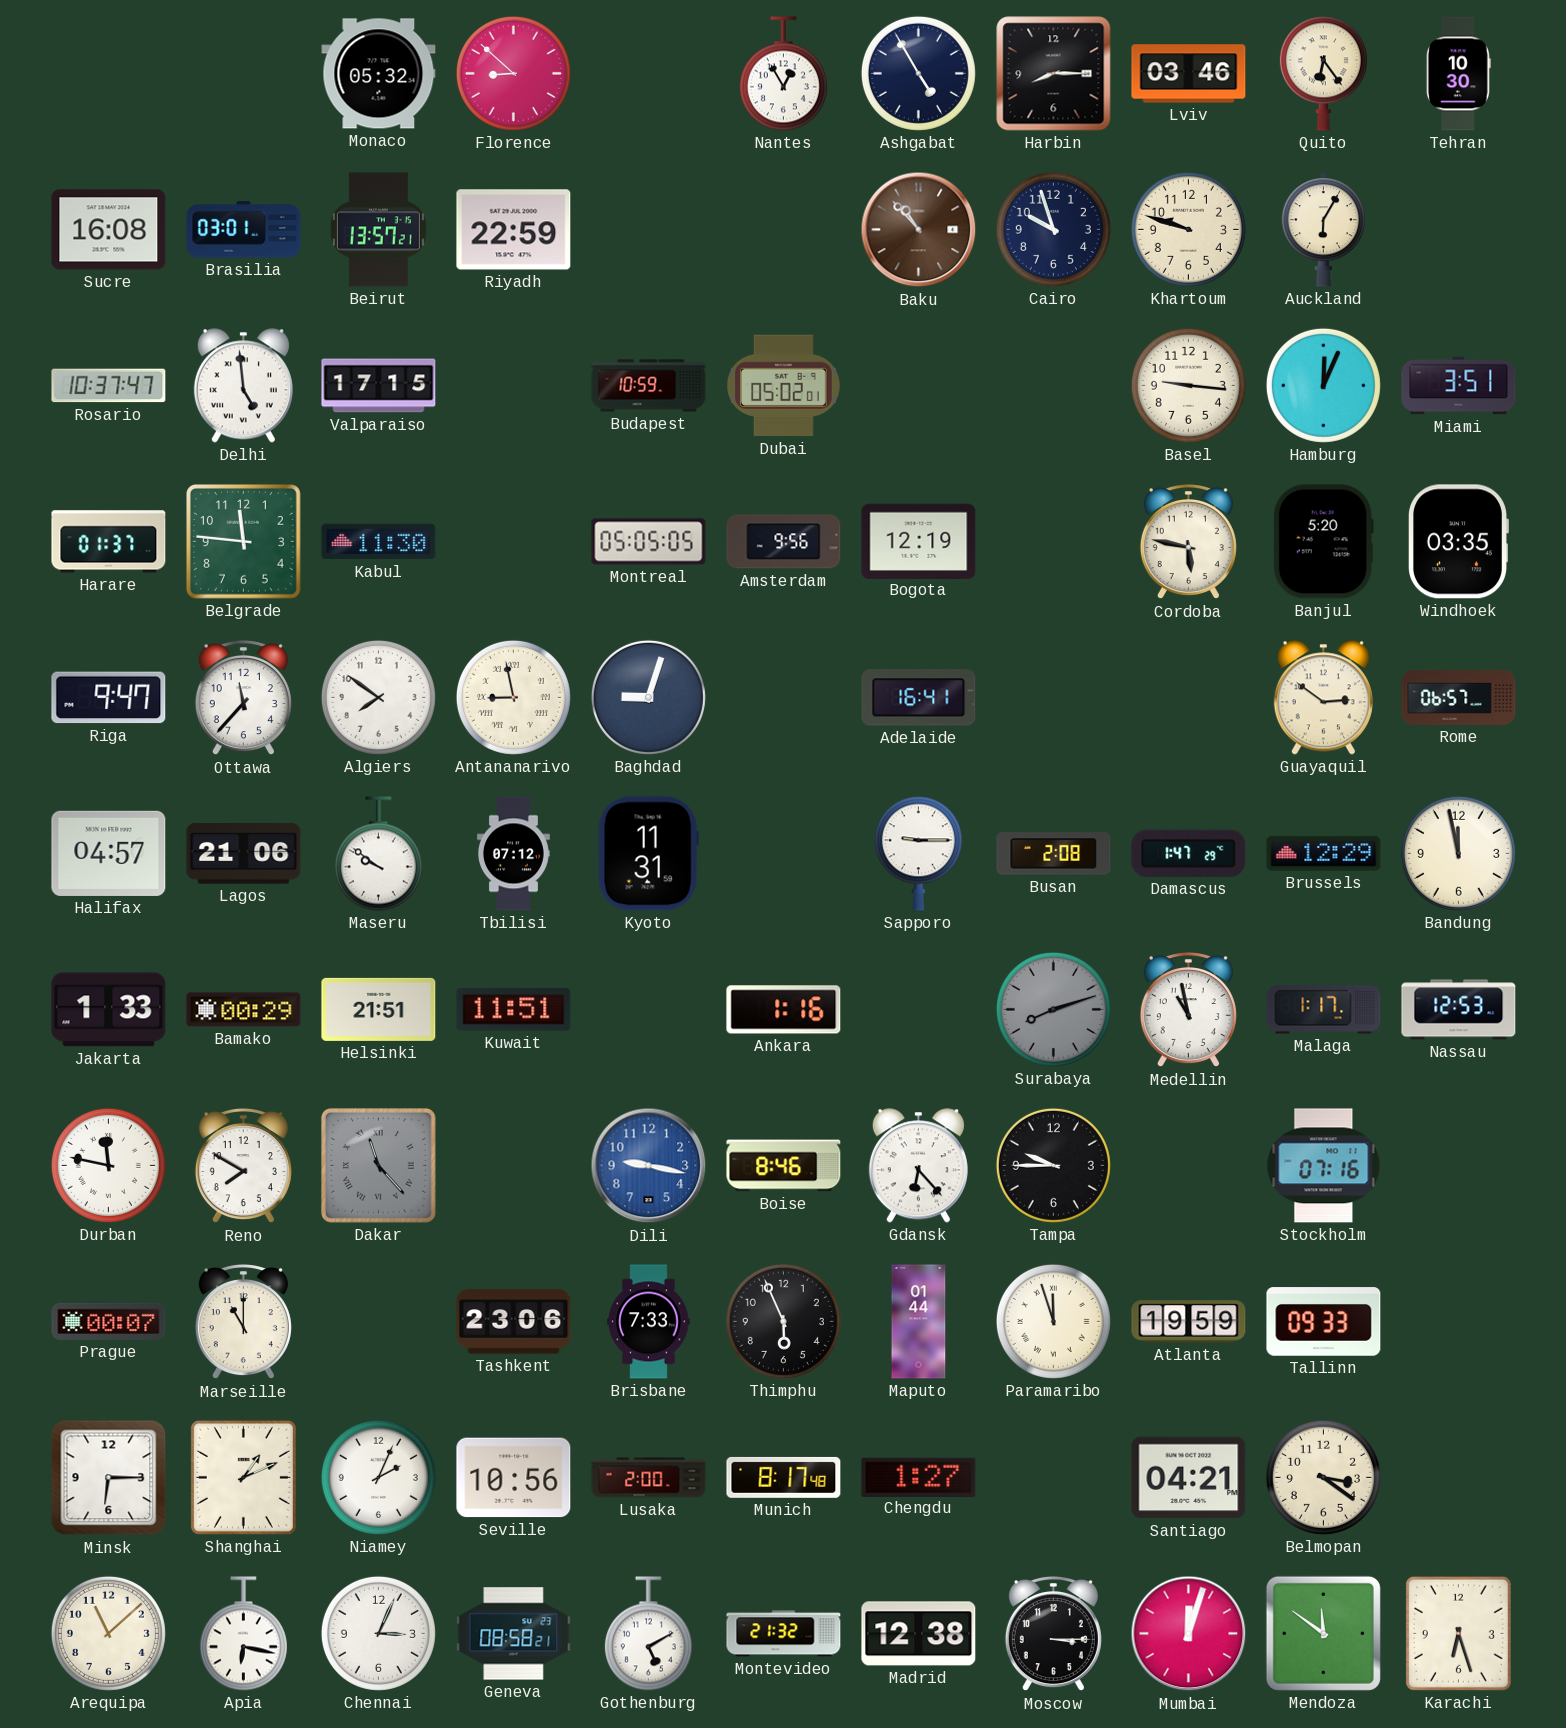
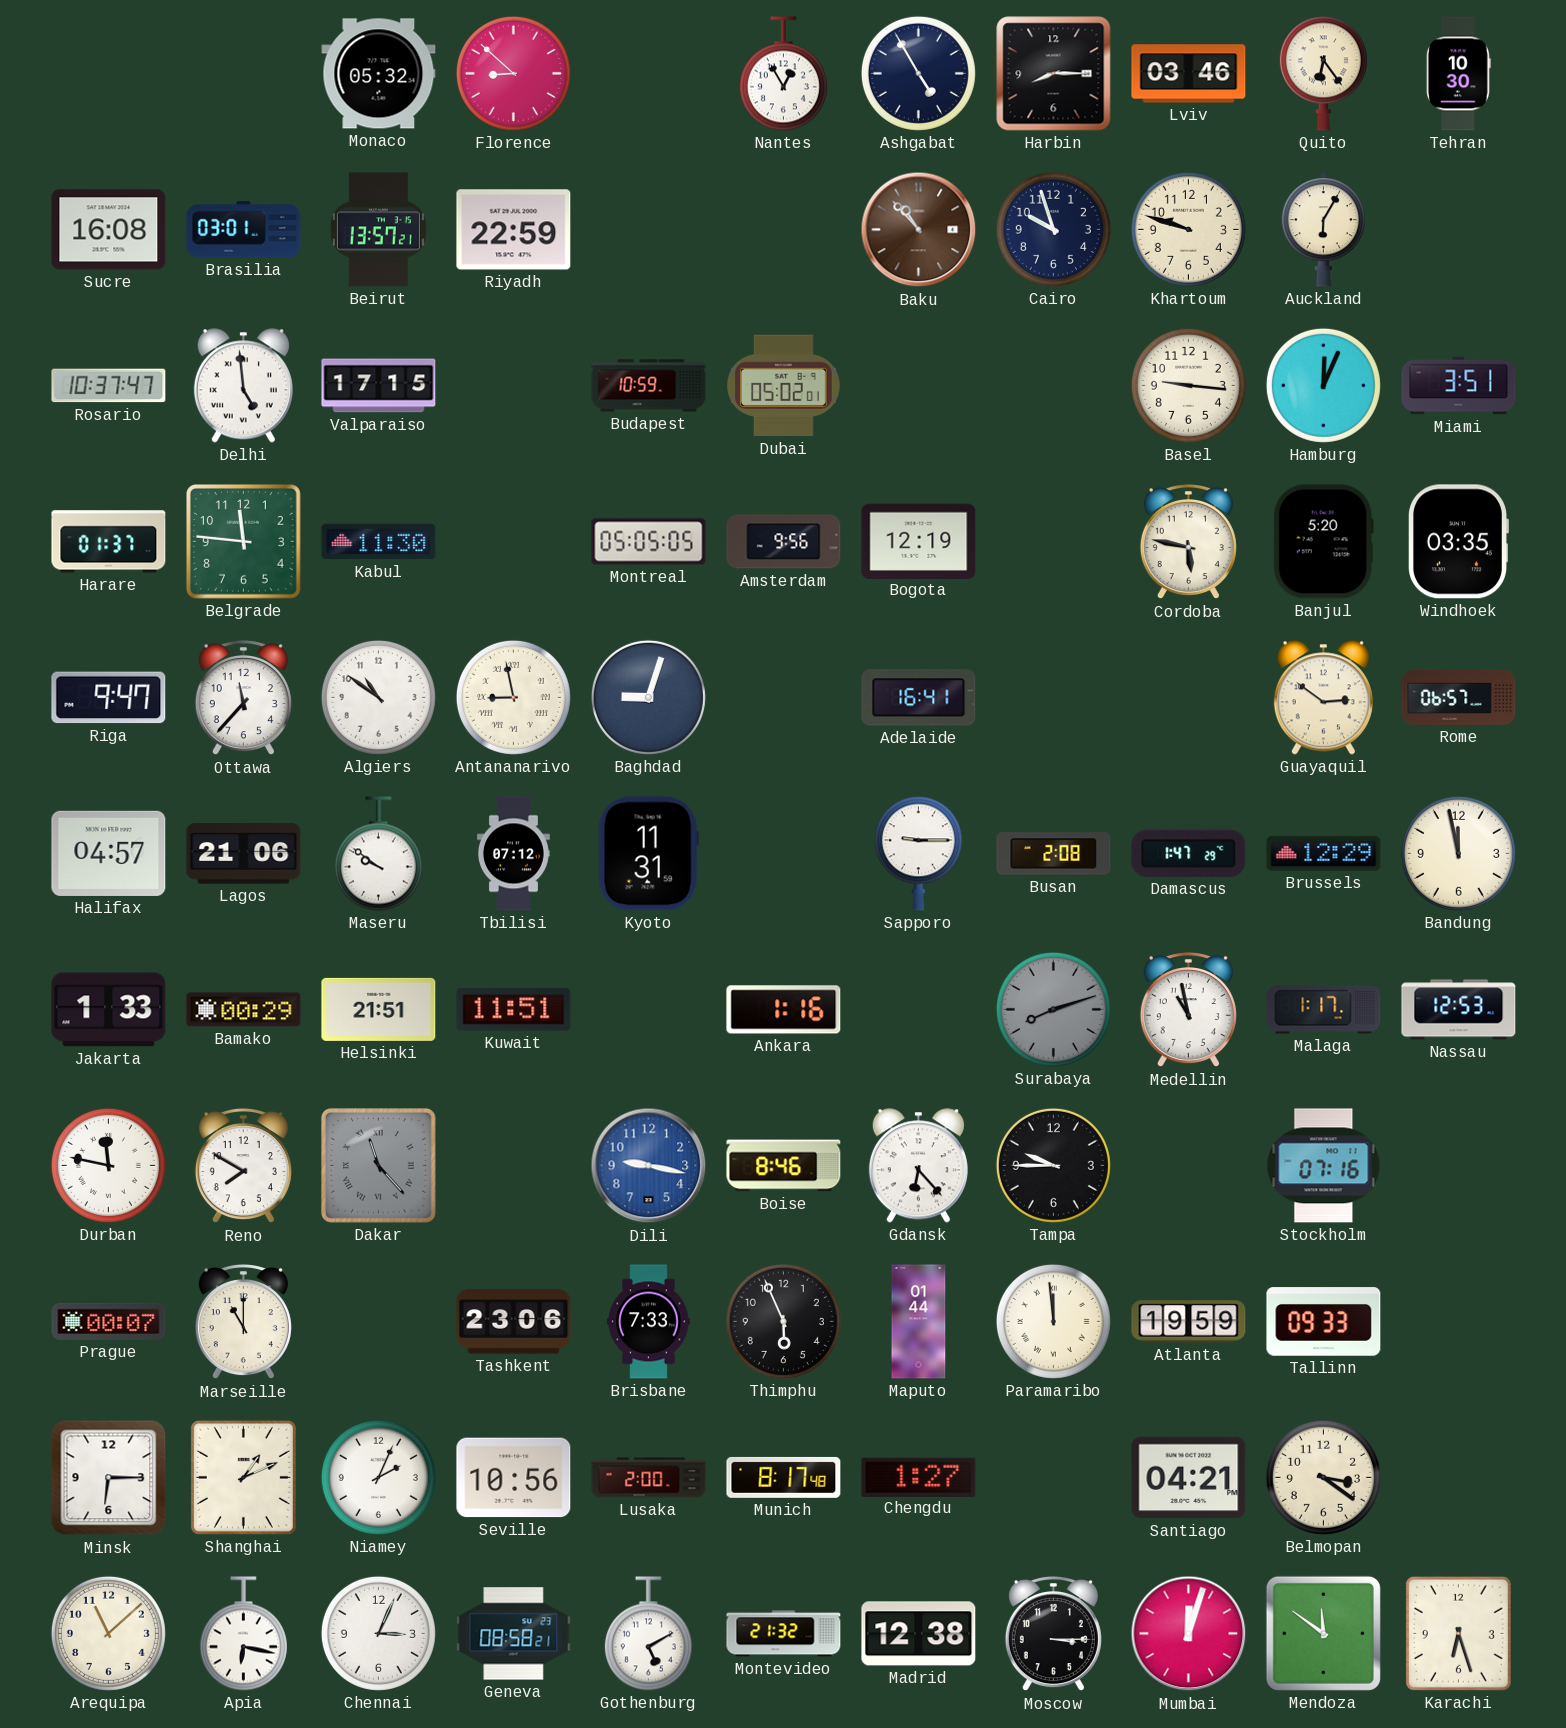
Algiers: 7:51 -> 10:51
Paramaribo: 11:57 -> 11:59
